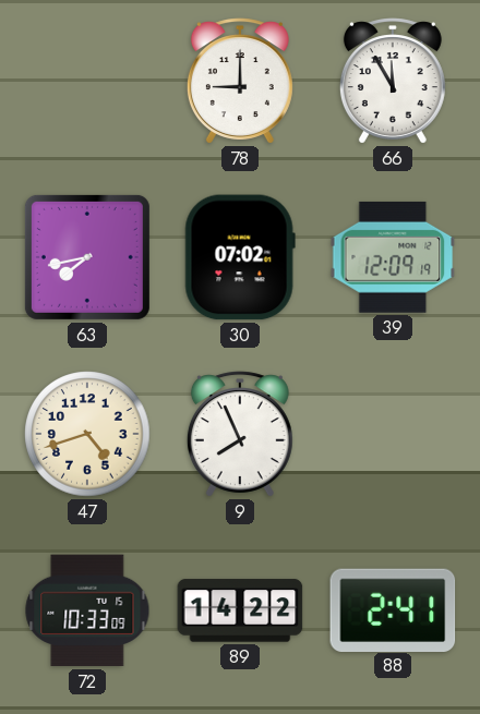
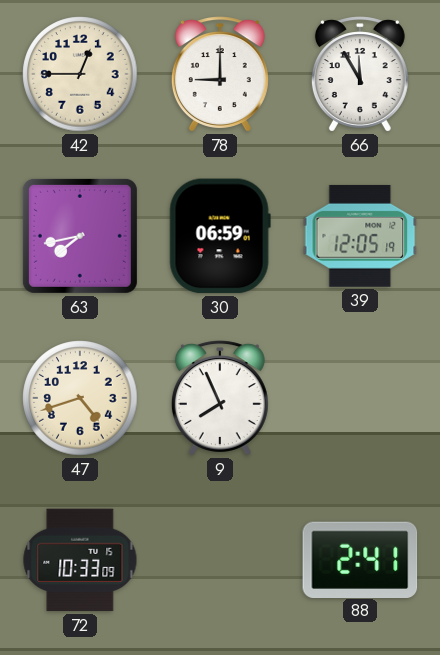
42: none -> 12:45
30: 07:02 -> 06:59
39: 12:09 -> 12:05
89: 14:22 -> none
